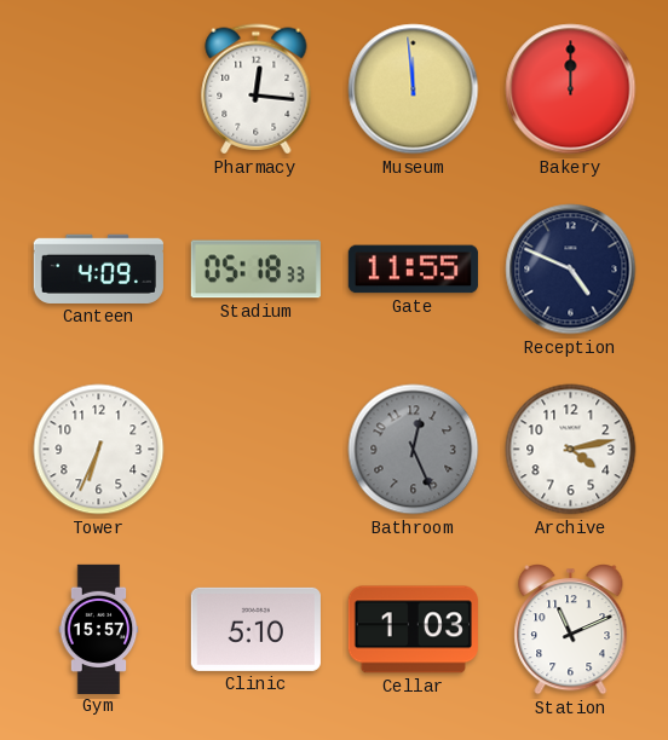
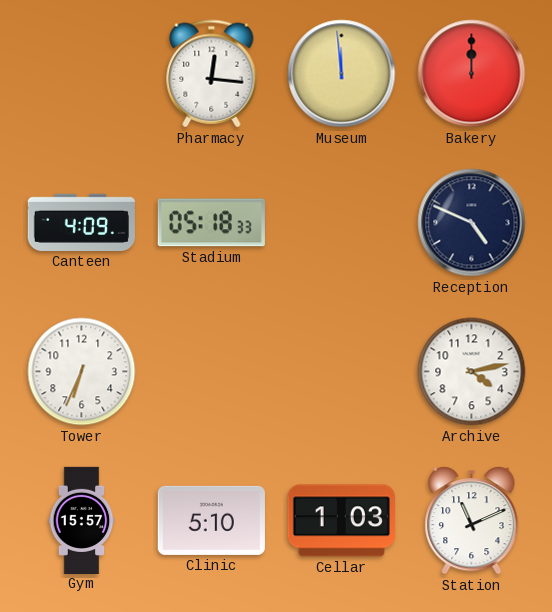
Gate: 11:55 -> none
Bathroom: 12:26 -> none
